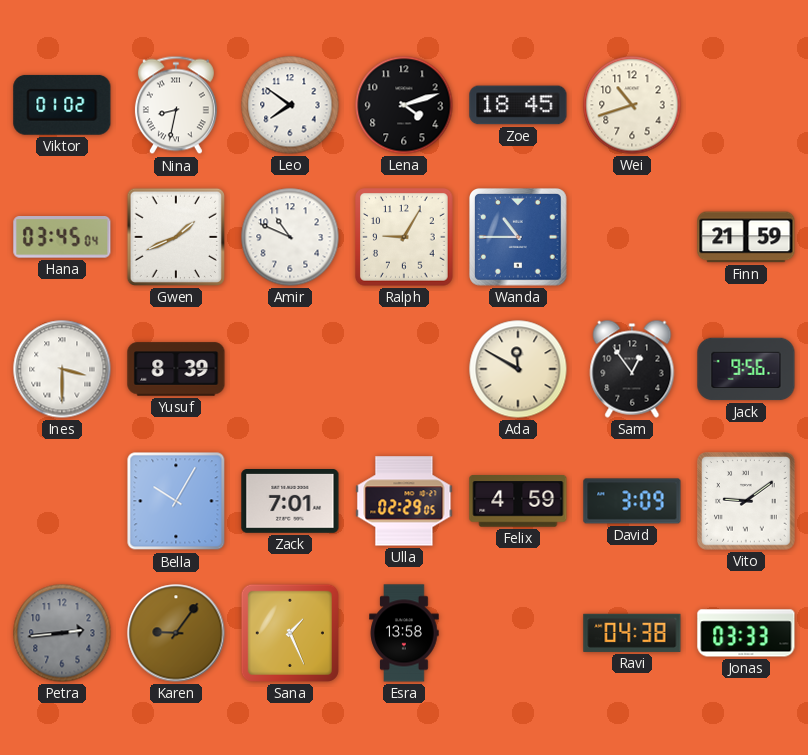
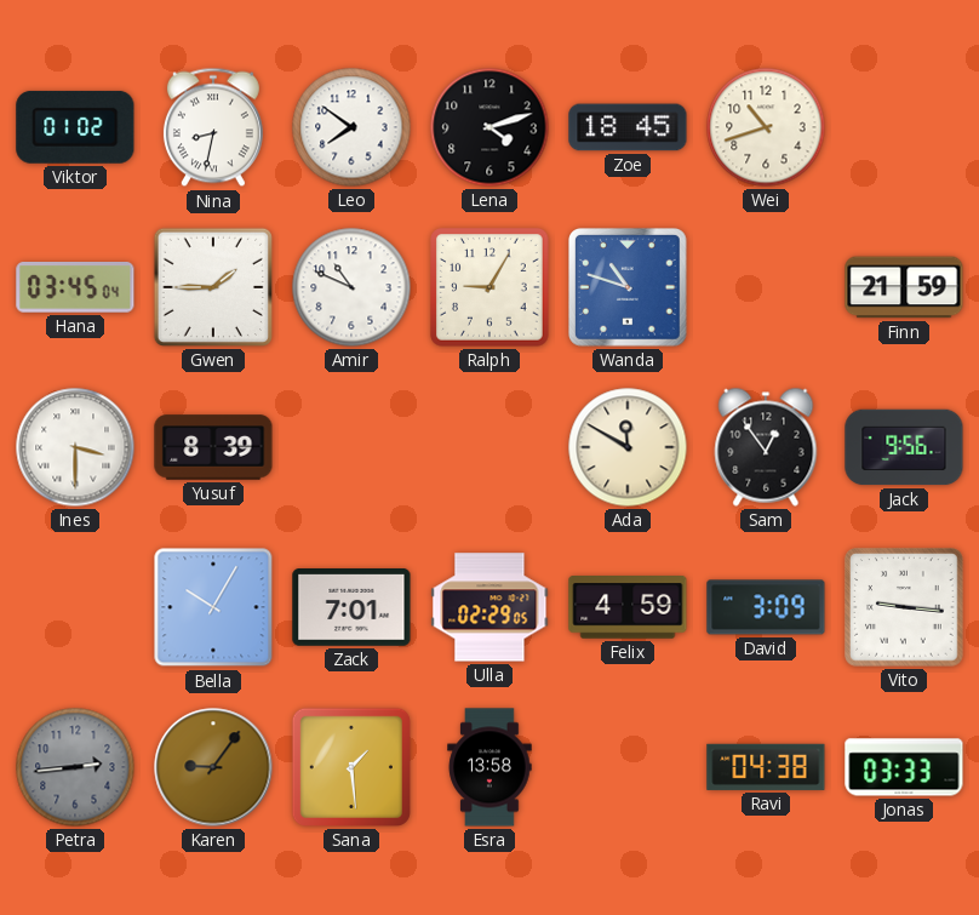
Gwen: 1:41 -> 1:45
Wanda: 10:45 -> 10:48
Vito: 9:09 -> 9:16
Sana: 1:26 -> 1:29
